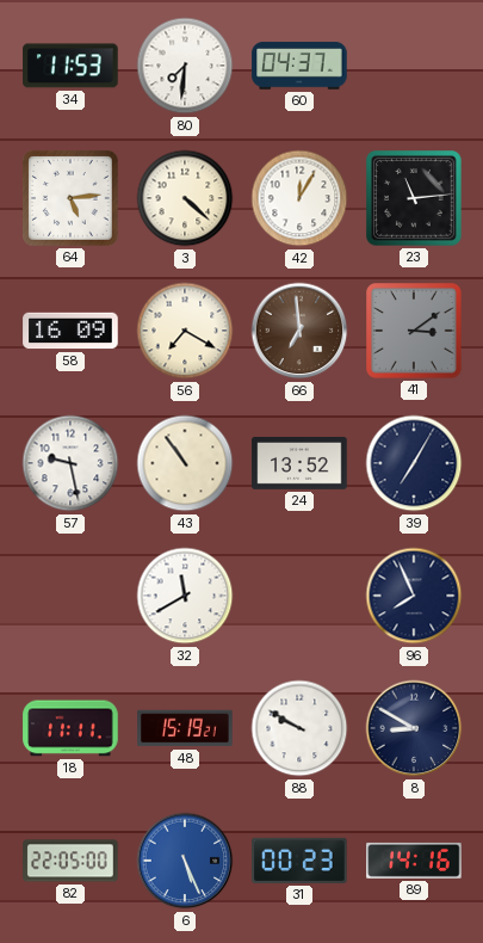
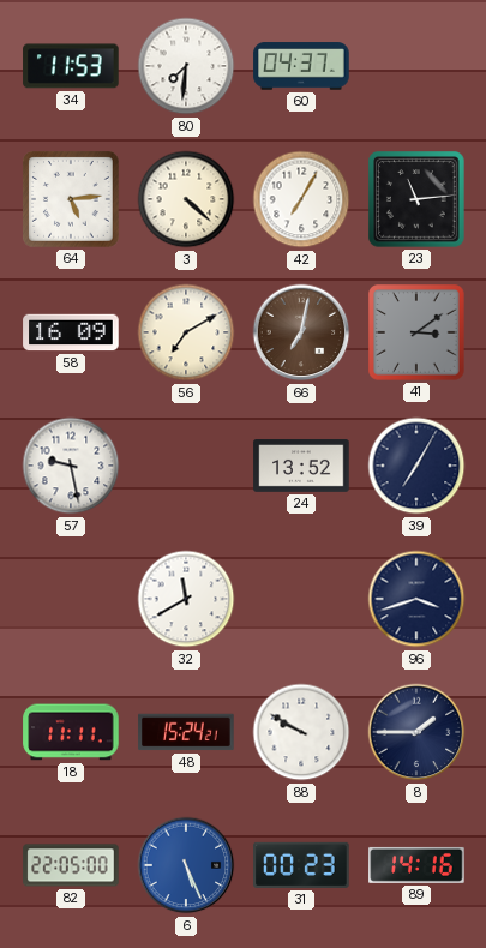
42: 12:05 -> 7:05
56: 7:20 -> 7:10
66: 6:59 -> 7:02
43: 10:54 -> none
96: 7:56 -> 3:42
48: 15:19 -> 15:24
8: 8:50 -> 1:45
